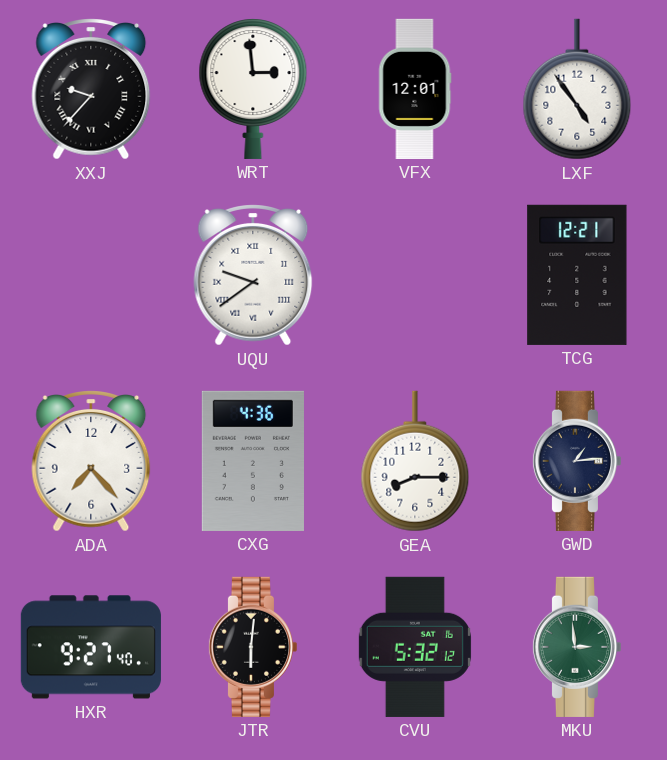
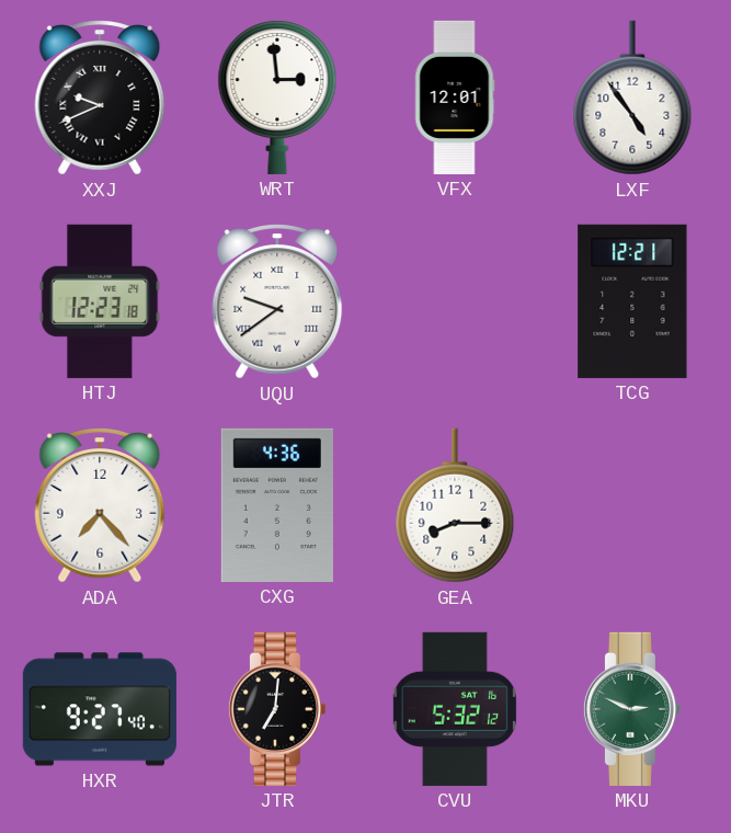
XXJ: 9:37 -> 9:41
HTJ: none -> 12:23
GWD: 1:14 -> none
JTR: 6:01 -> 7:01
MKU: 2:59 -> 2:49
